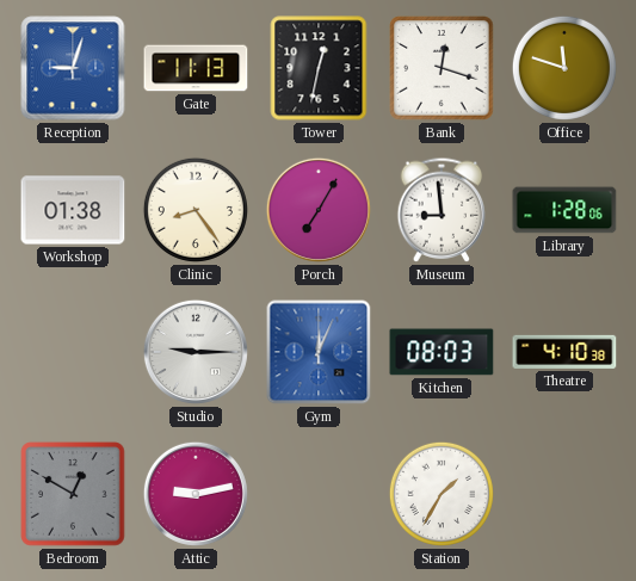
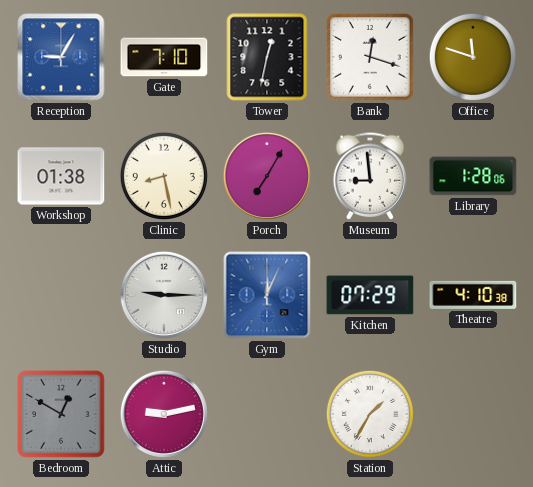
Reception: 9:03 -> 9:05
Gate: 11:13 -> 7:10
Clinic: 8:24 -> 8:28
Kitchen: 08:03 -> 07:29
